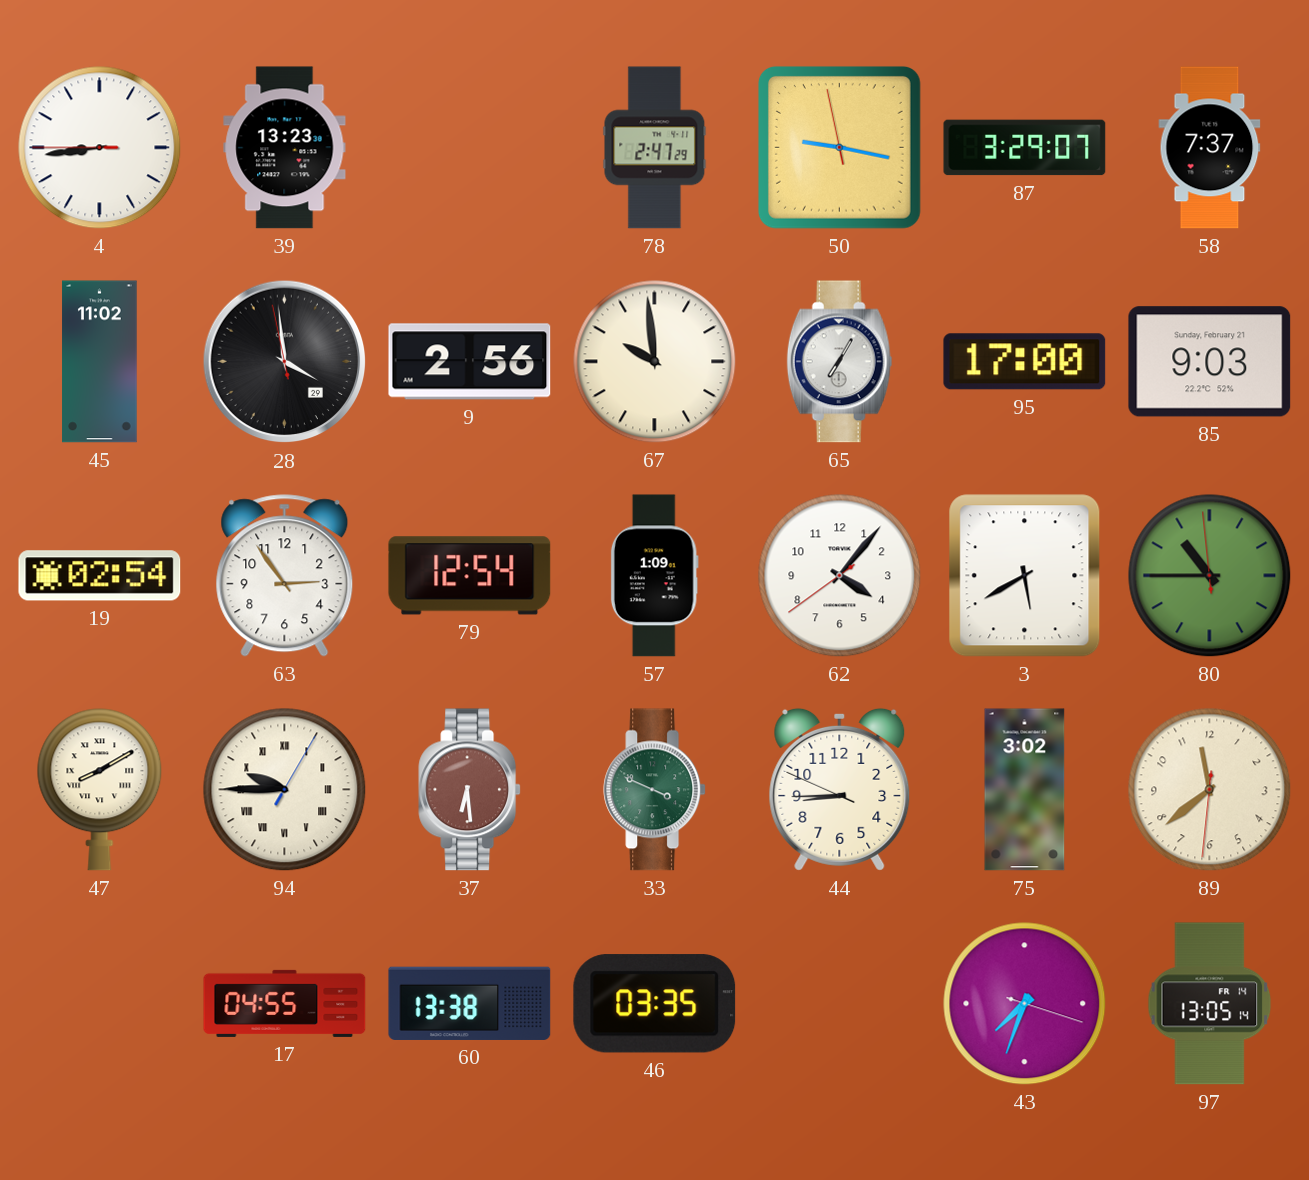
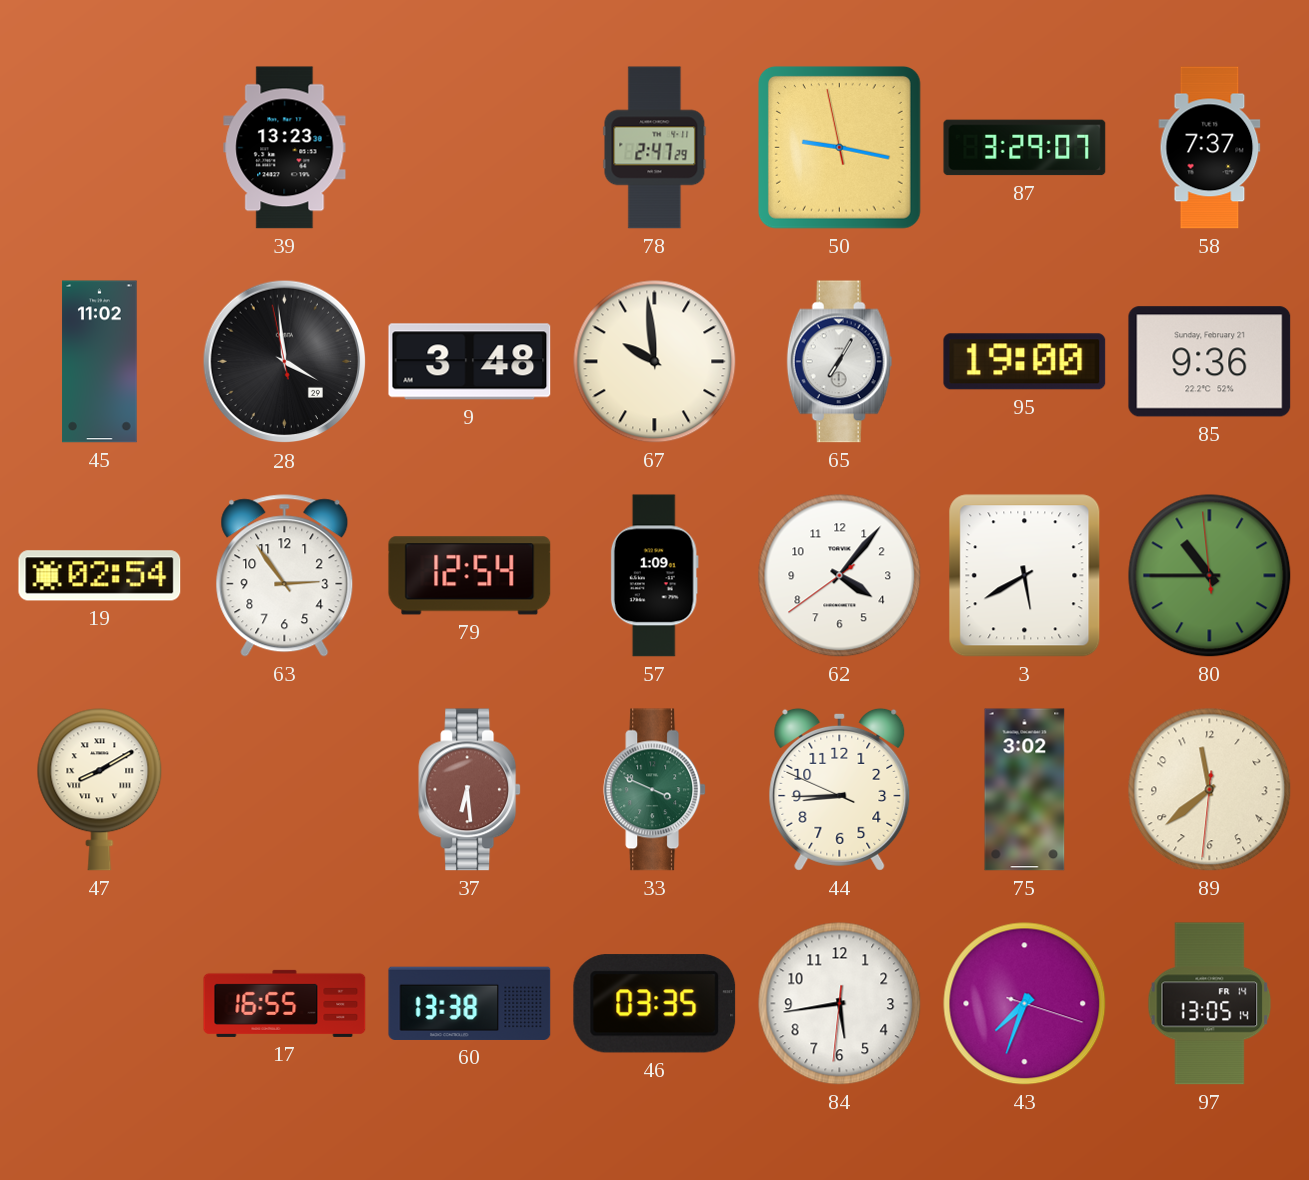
4: 8:43 -> none
9: 2:56 -> 3:48
95: 17:00 -> 19:00
85: 9:03 -> 9:36
94: 9:45 -> none
17: 04:55 -> 16:55
84: none -> 5:43
